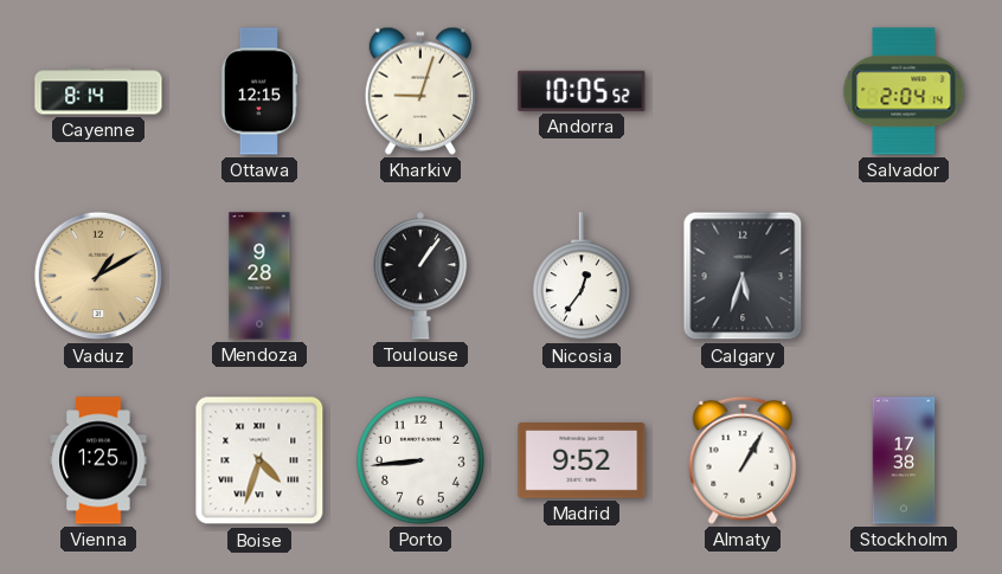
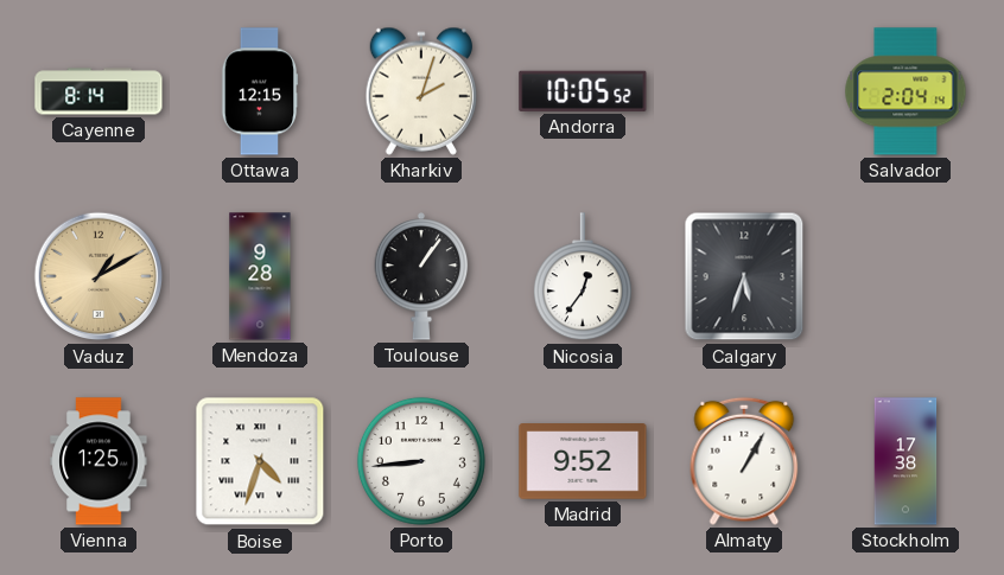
Kharkiv: 9:03 -> 2:03
